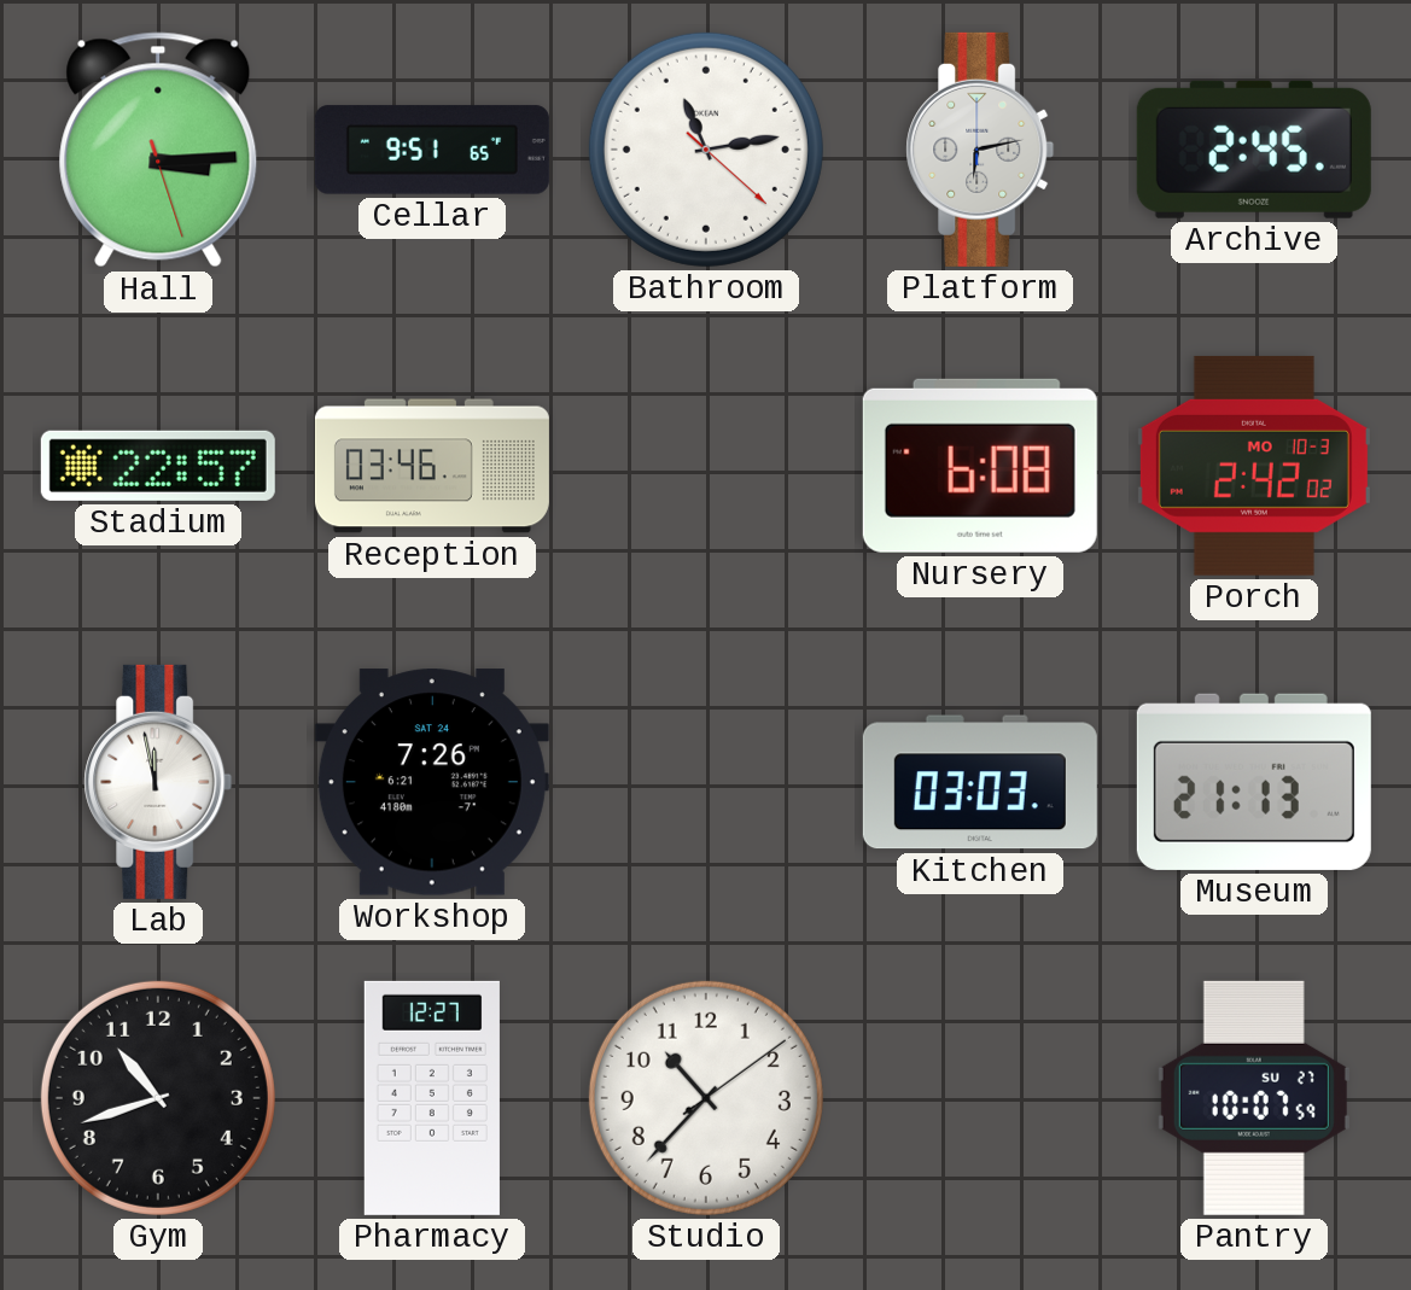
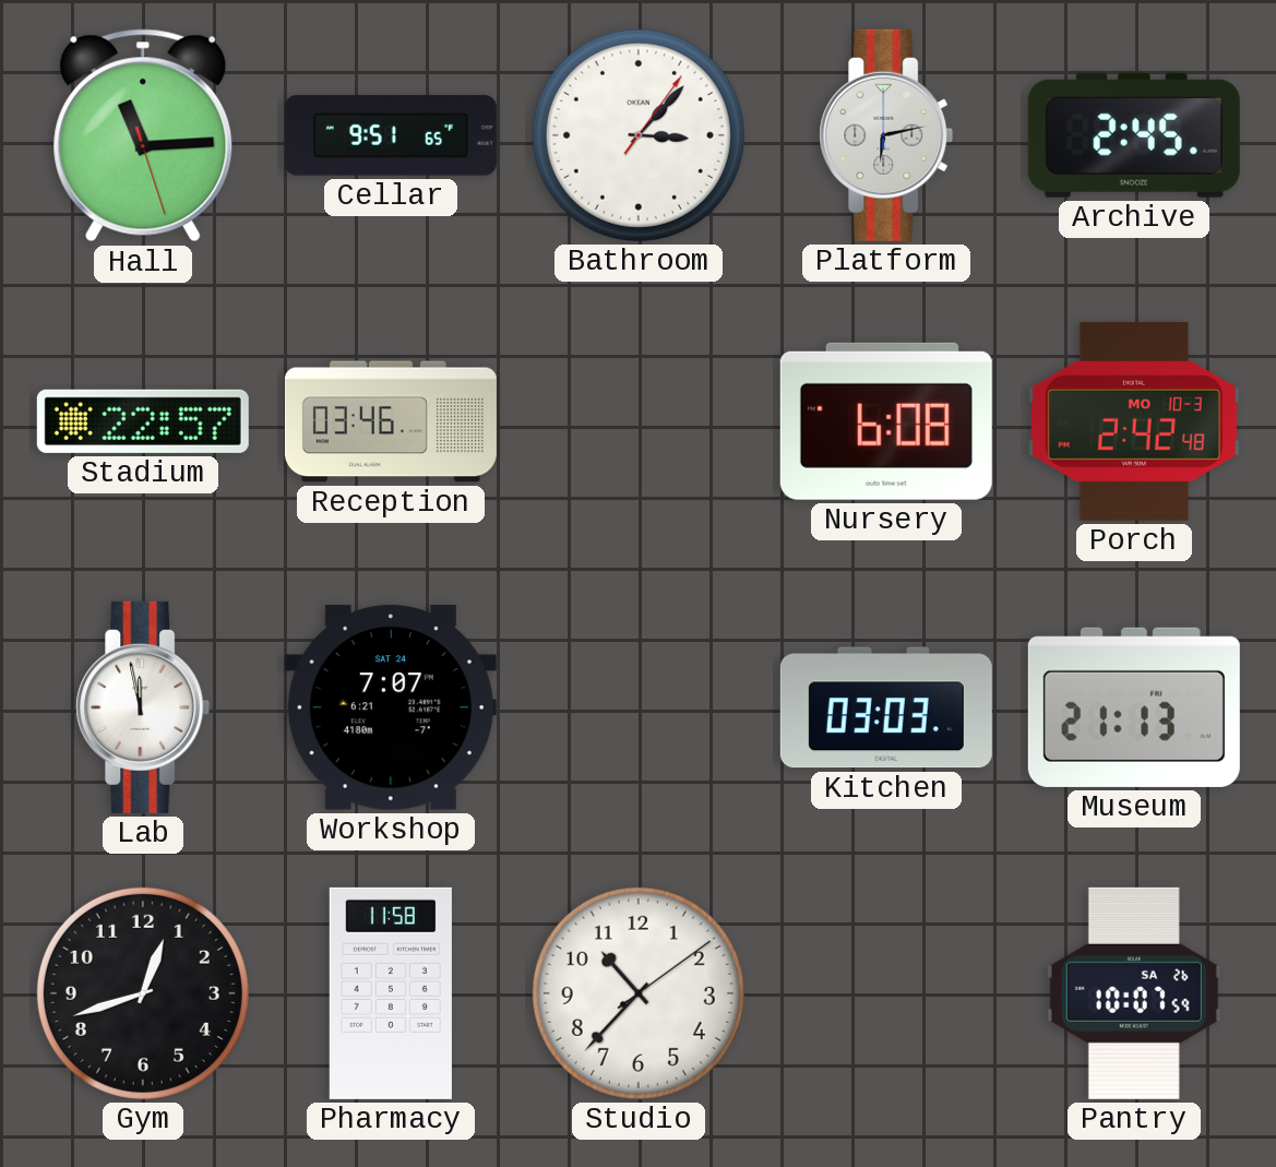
Hall: 3:14 -> 11:14
Bathroom: 11:13 -> 3:07
Porch: 2:42:02 -> 2:42:48
Workshop: 7:26 -> 7:07
Gym: 10:42 -> 12:42
Pharmacy: 12:27 -> 11:58
Pantry date: SU 27 -> SA 26
